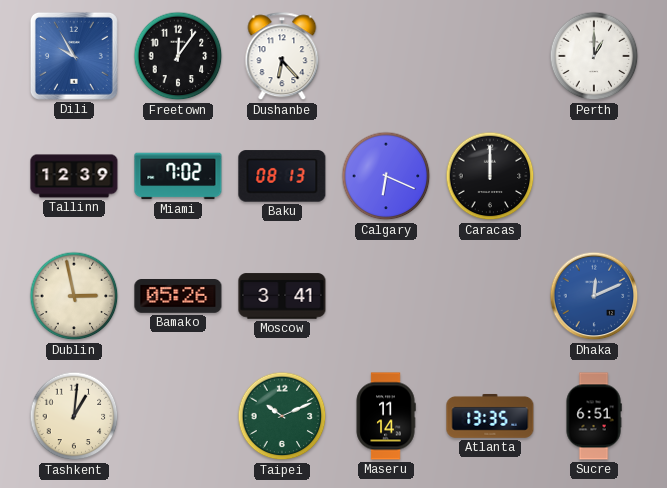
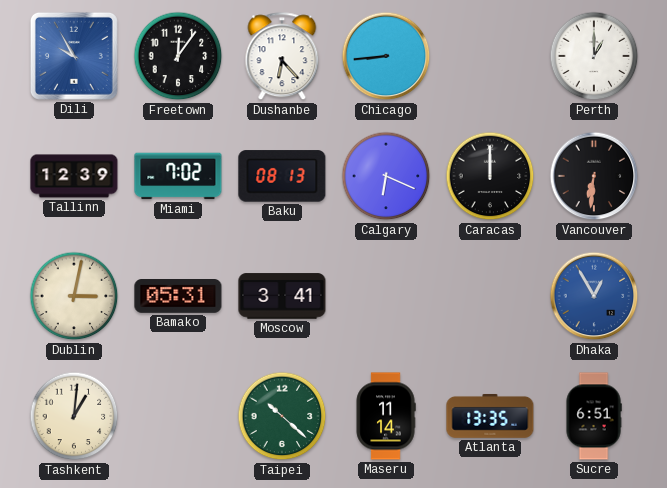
Chicago: none -> 8:44
Vancouver: none -> 6:31
Dublin: 2:58 -> 3:02
Bamako: 05:26 -> 05:31
Dhaka: 12:11 -> 12:55
Taipei: 10:11 -> 10:22
